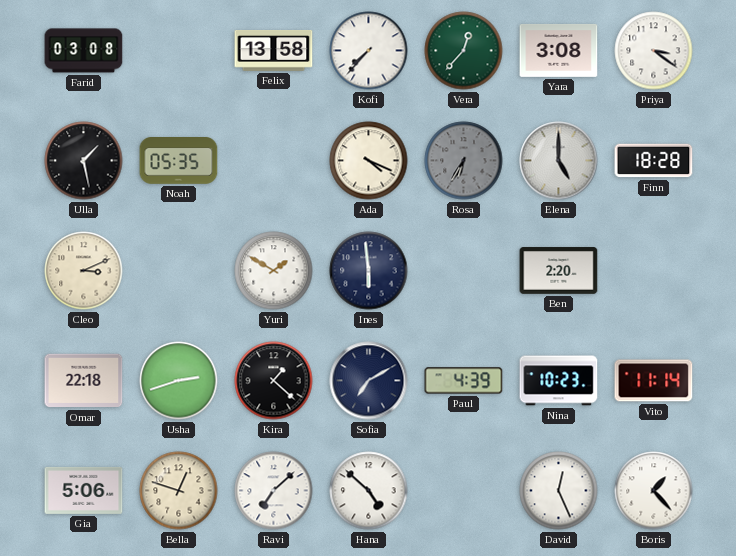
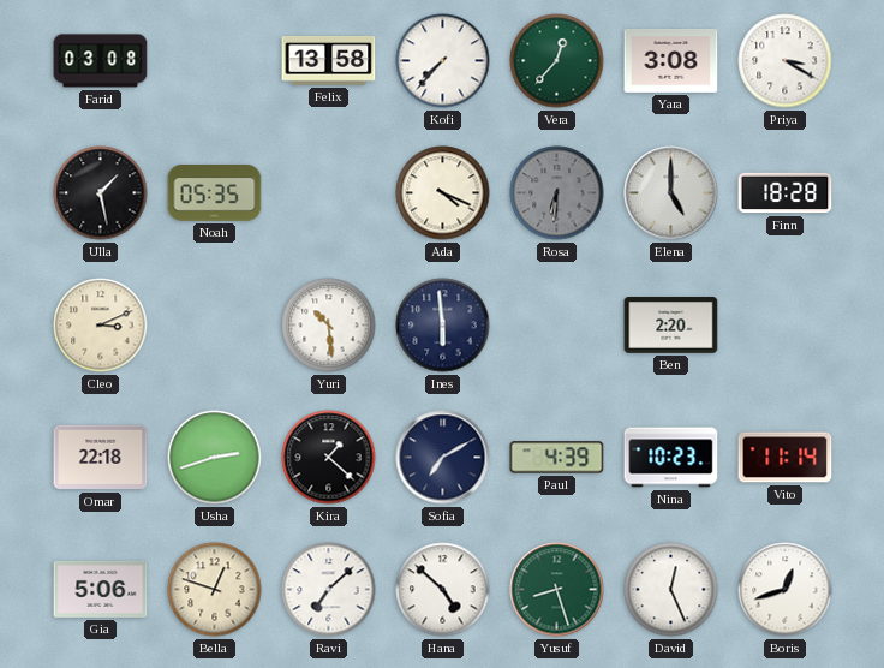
Priya: 3:21 -> 3:20
Rosa: 6:35 -> 6:31
Yuri: 1:50 -> 10:29
Yusuf: none -> 8:27
Boris: 1:23 -> 12:42
